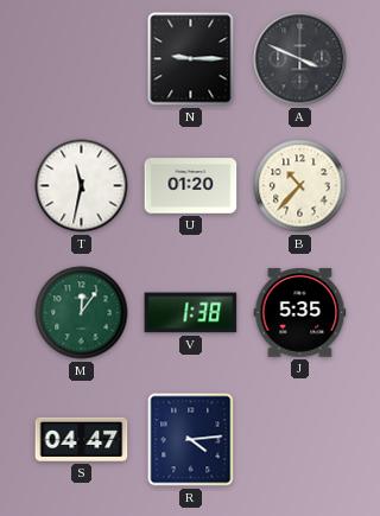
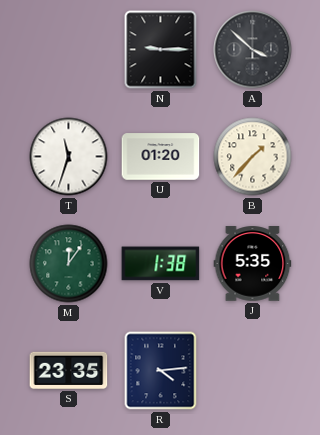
A: 3:49 -> 3:52
T: 11:32 -> 11:33
B: 10:37 -> 1:37
S: 04:47 -> 23:35
